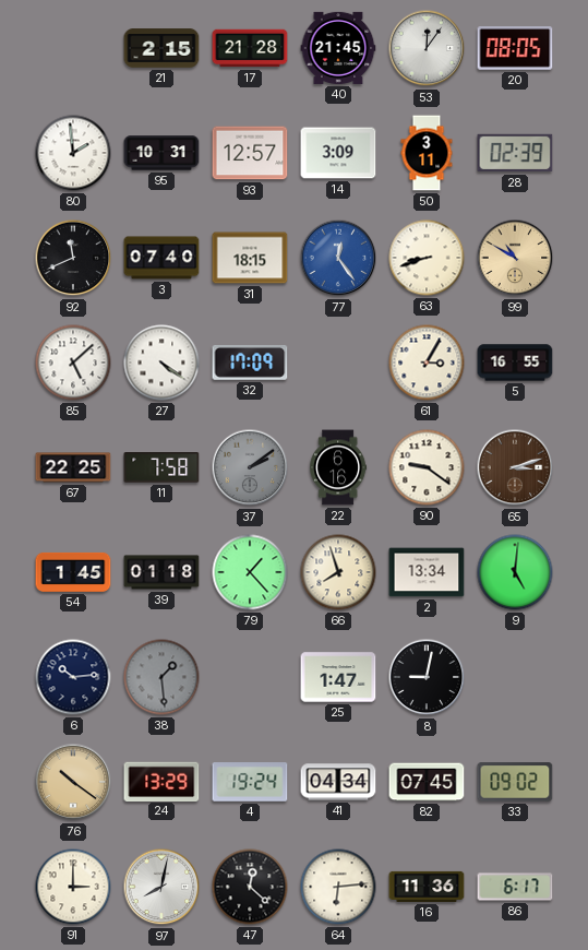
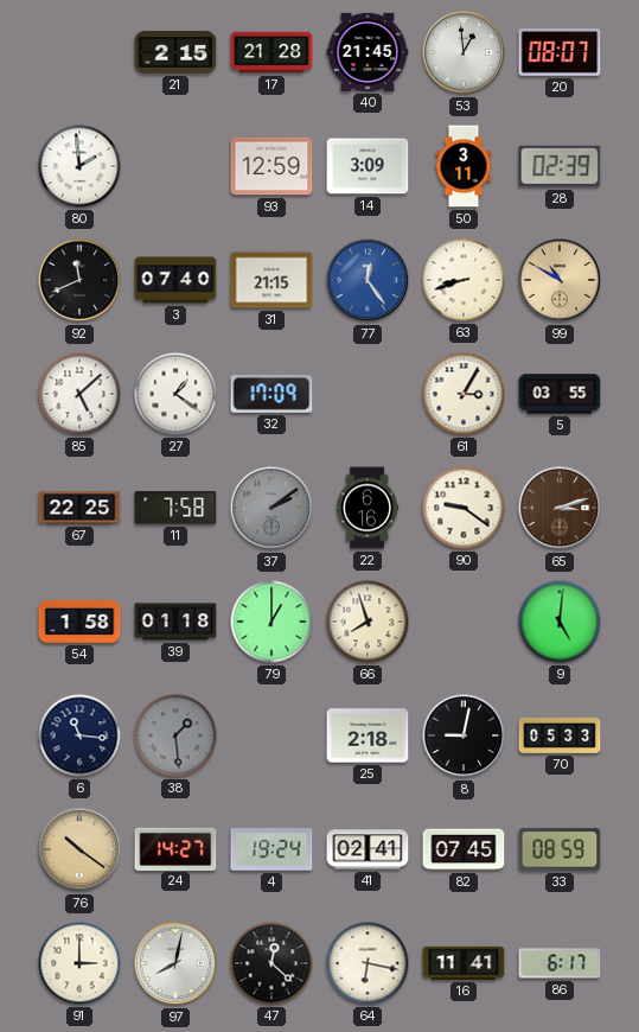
53: 12:06 -> 12:59
20: 08:05 -> 08:07
95: 10:31 -> none
93: 12:57 -> 12:59
31: 18:15 -> 21:15
27: 4:21 -> 1:21
5: 16:55 -> 03:55
54: 1:45 -> 1:58
79: 1:23 -> 1:00
2: 13:34 -> none
6: 10:14 -> 11:16
25: 1:47 -> 2:18
70: none -> 05:33
24: 13:29 -> 14:27
41: 04:34 -> 02:41
33: 09:02 -> 08:59
64: 6:14 -> 6:17
16: 11:36 -> 11:41
